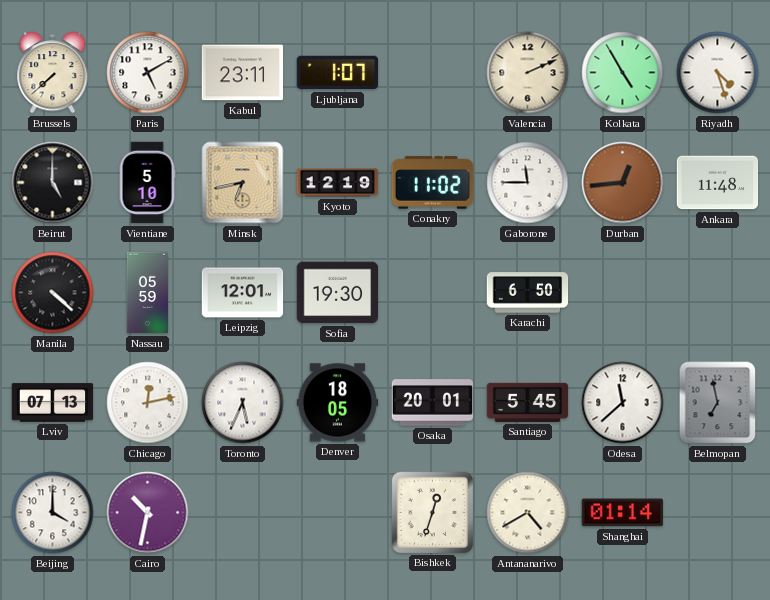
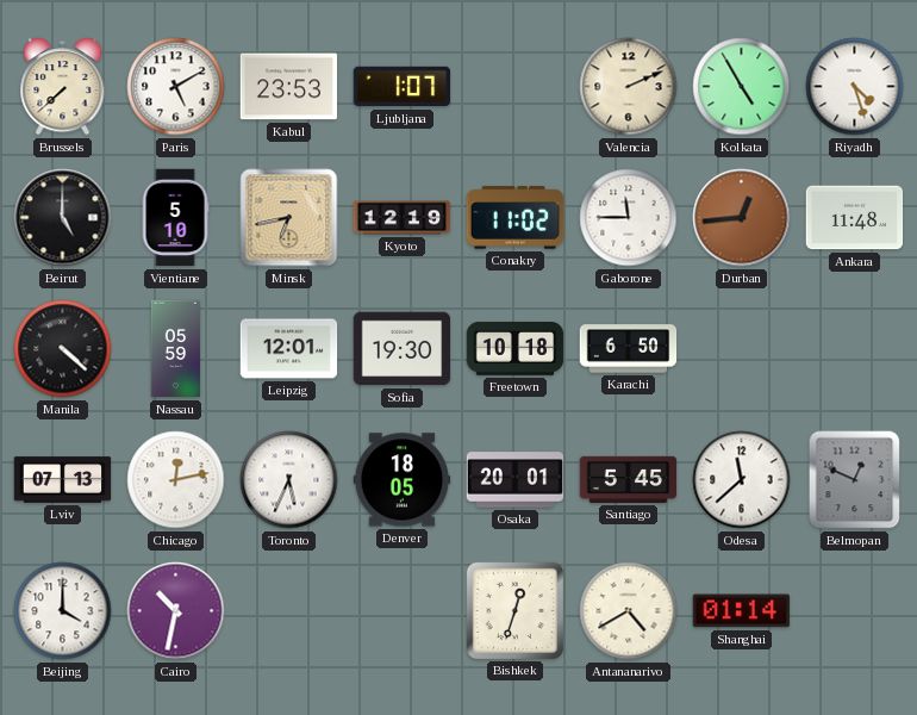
Kabul: 23:11 -> 23:53
Freetown: none -> 10:18
Belmopan: 6:58 -> 12:49
